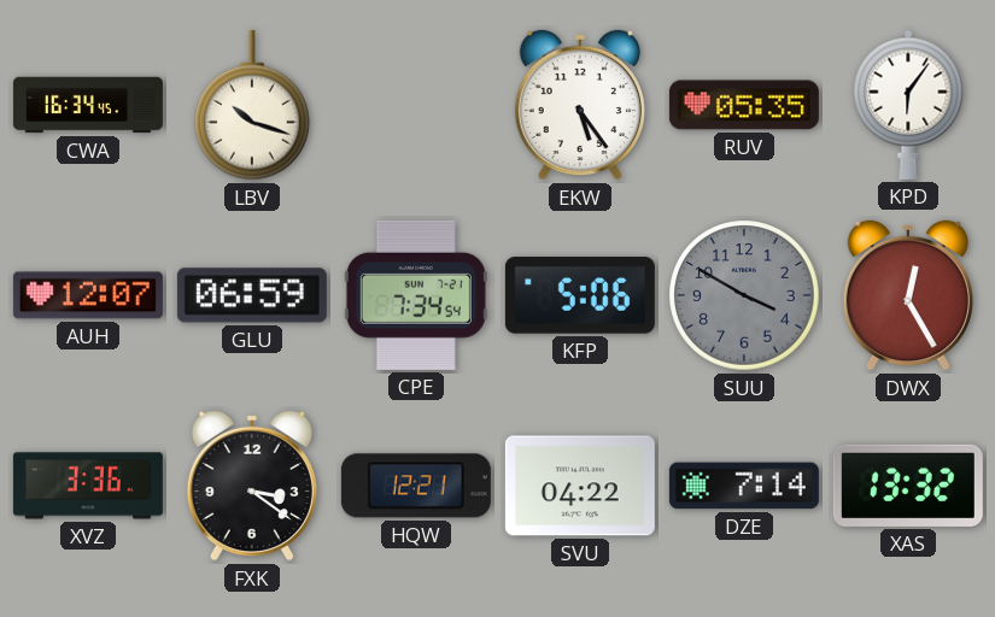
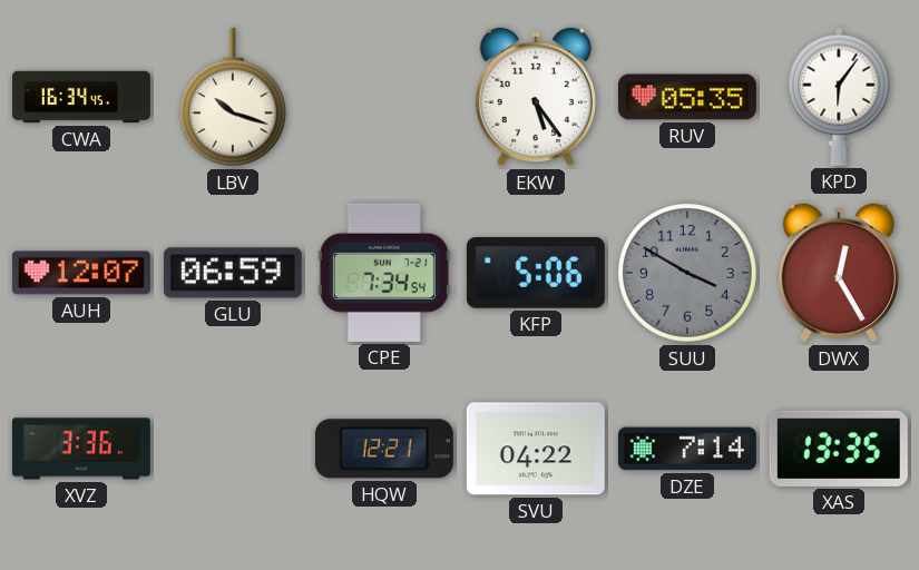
FXK: 3:21 -> none
XAS: 13:32 -> 13:35
